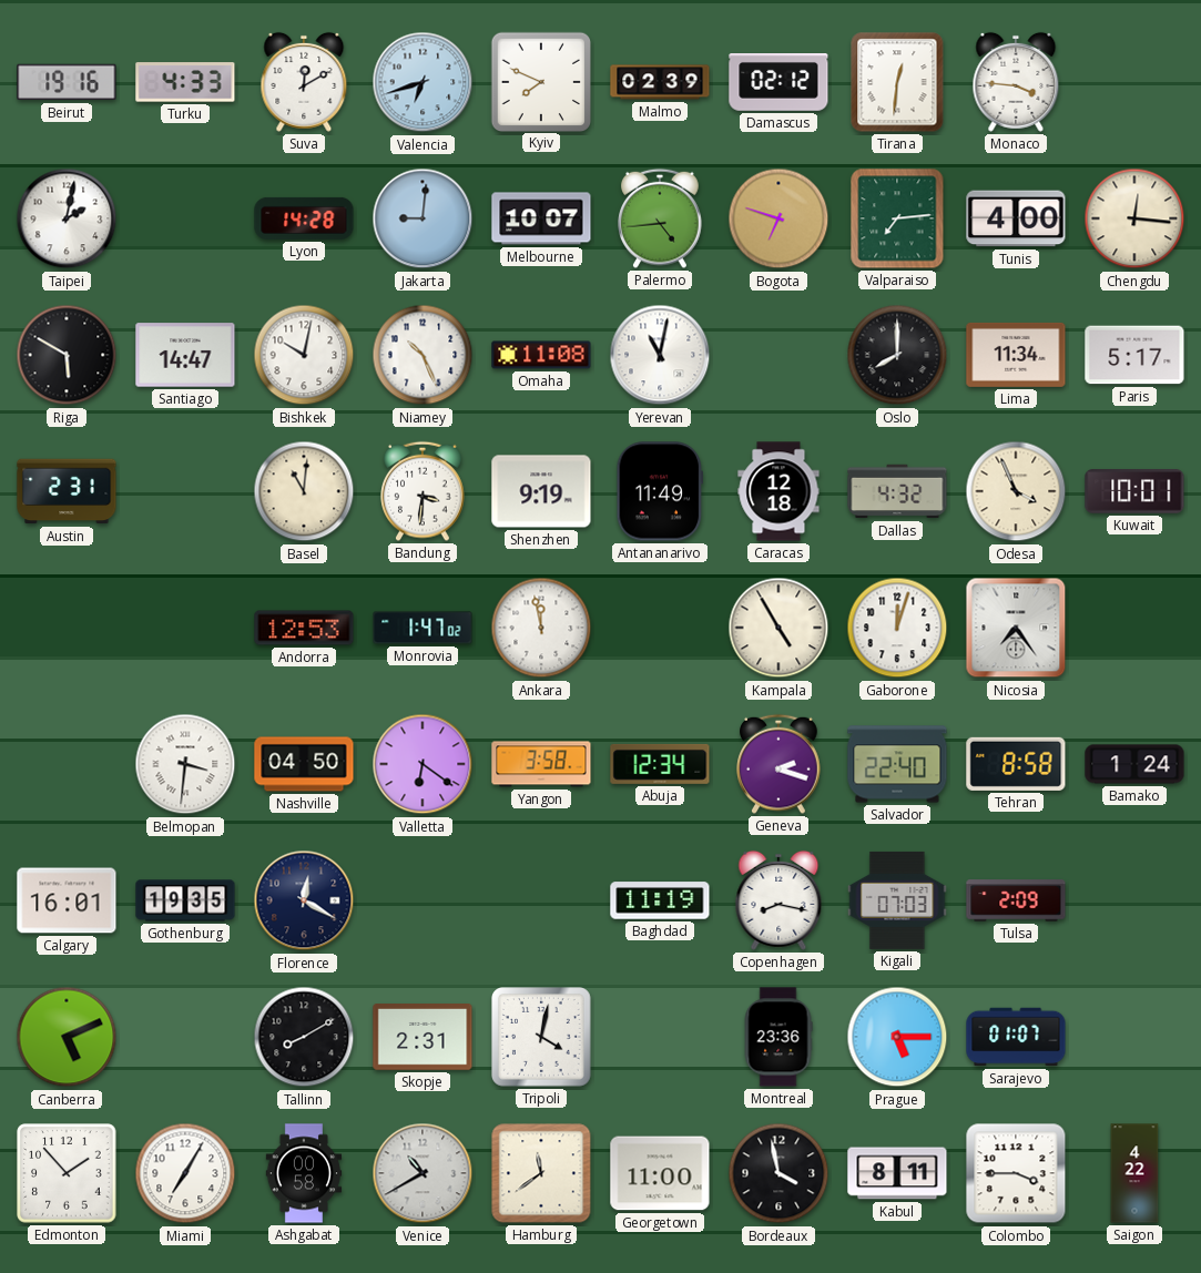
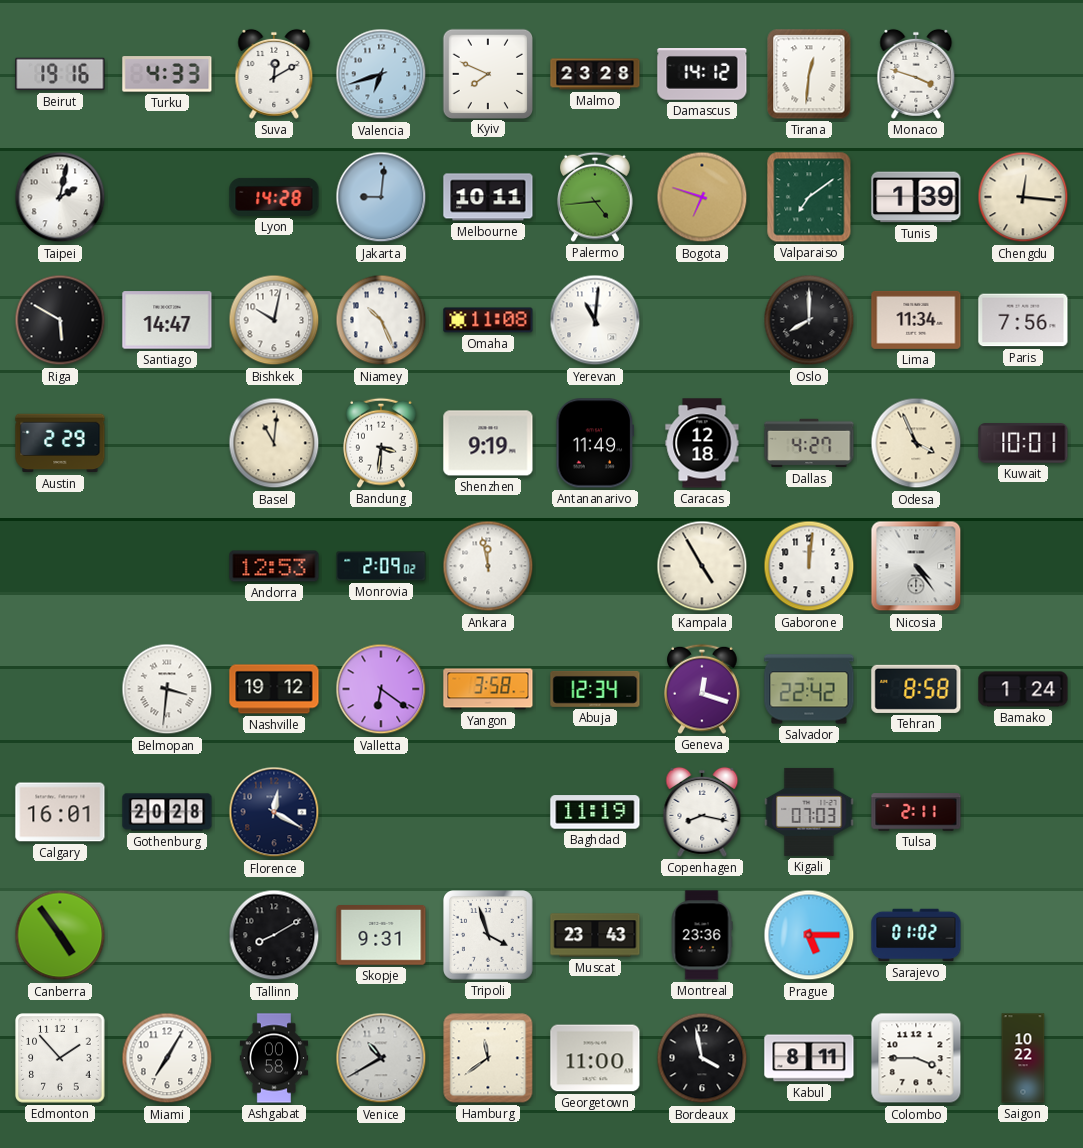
Malmo: 02:39 -> 23:28
Damascus: 02:12 -> 14:12
Monaco: 3:46 -> 3:48
Melbourne: 10:07 -> 10:11
Valparaiso: 7:14 -> 7:09
Tunis: 4:00 -> 1:39
Yerevan: 11:02 -> 11:01
Paris: 5:17 -> 7:56
Austin: 2:31 -> 2:29
Dallas: 4:32 -> 4:27
Monrovia: 1:47 -> 2:09
Gaborone: 12:03 -> 12:01
Nicosia: 7:24 -> 4:24
Nashville: 04:50 -> 19:12
Geneva: 2:18 -> 12:18
Salvador: 22:40 -> 22:42
Gothenburg: 19:35 -> 20:28
Tulsa: 2:09 -> 2:11
Canberra: 5:11 -> 4:54
Skopje: 2:31 -> 9:31
Tripoli: 4:02 -> 3:57
Muscat: none -> 23:43
Sarajevo: 01:07 -> 01:02
Saigon: 4:22 -> 10:22
